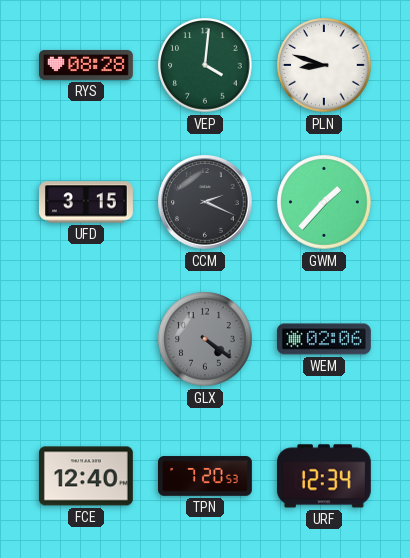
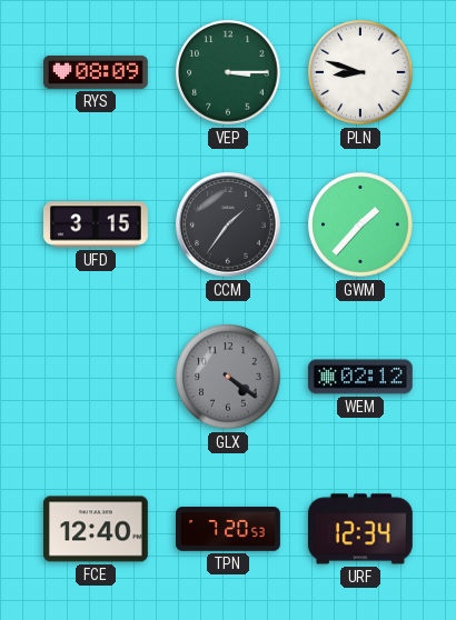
RYS: 08:28 -> 08:09
VEP: 4:01 -> 3:15
CCM: 2:19 -> 1:36
WEM: 02:06 -> 02:12
